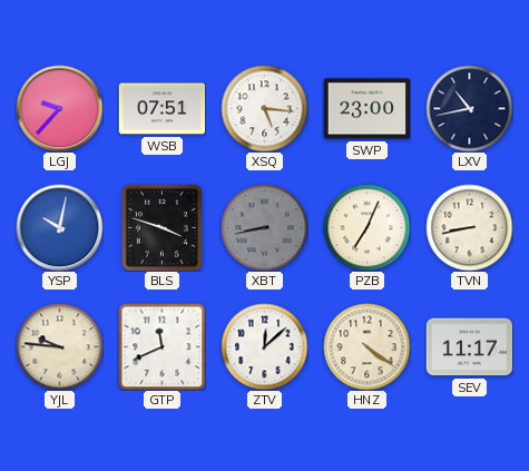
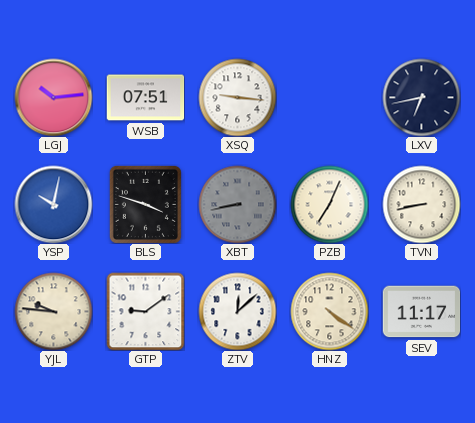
LGJ: 9:37 -> 10:14
XSQ: 5:16 -> 9:16
SWP: 23:00 -> none
LXV: 10:43 -> 6:43
GTP: 11:41 -> 9:09
